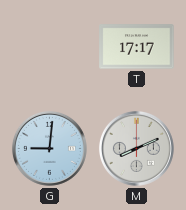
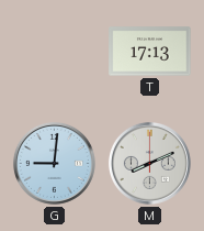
T: 17:17 -> 17:13
